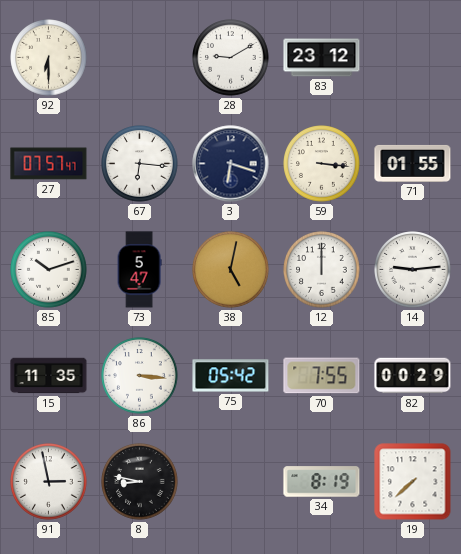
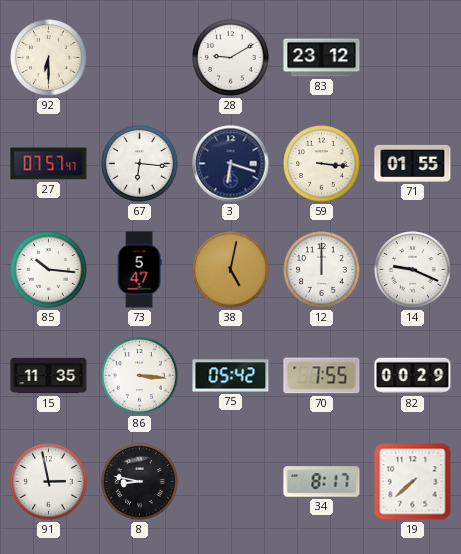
85: 10:12 -> 10:16
14: 9:14 -> 9:19
34: 8:19 -> 8:17
